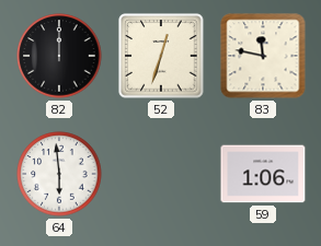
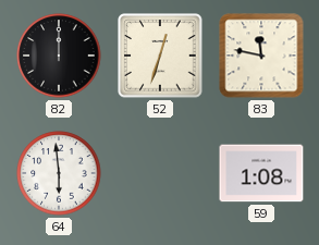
59: 1:06 -> 1:08
